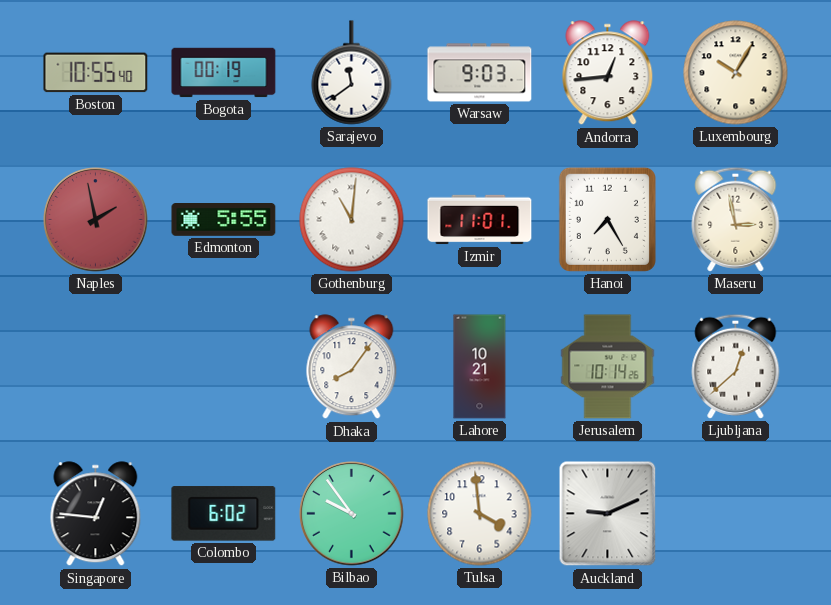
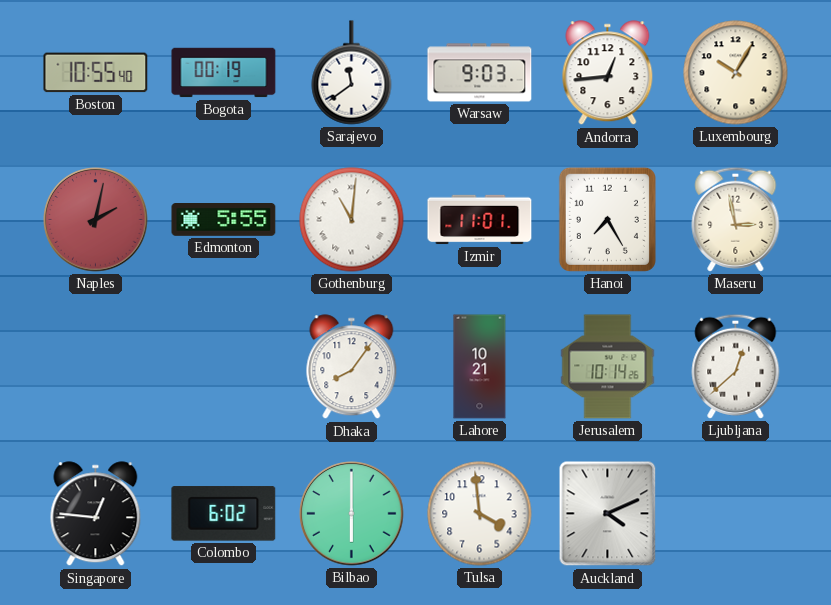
Naples: 1:58 -> 2:02
Bilbao: 9:54 -> 6:00
Auckland: 9:11 -> 4:11
